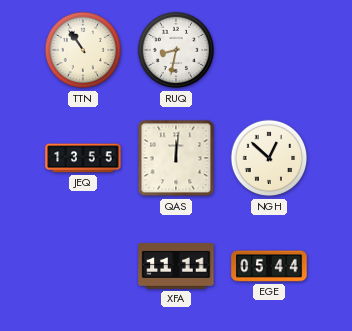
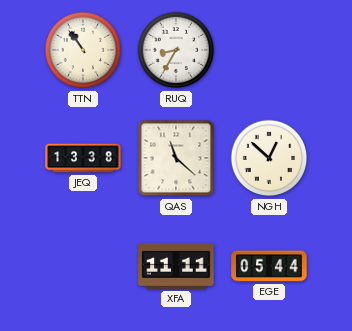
RUQ: 8:32 -> 8:35
JEQ: 13:55 -> 13:38
QAS: 12:01 -> 11:22
